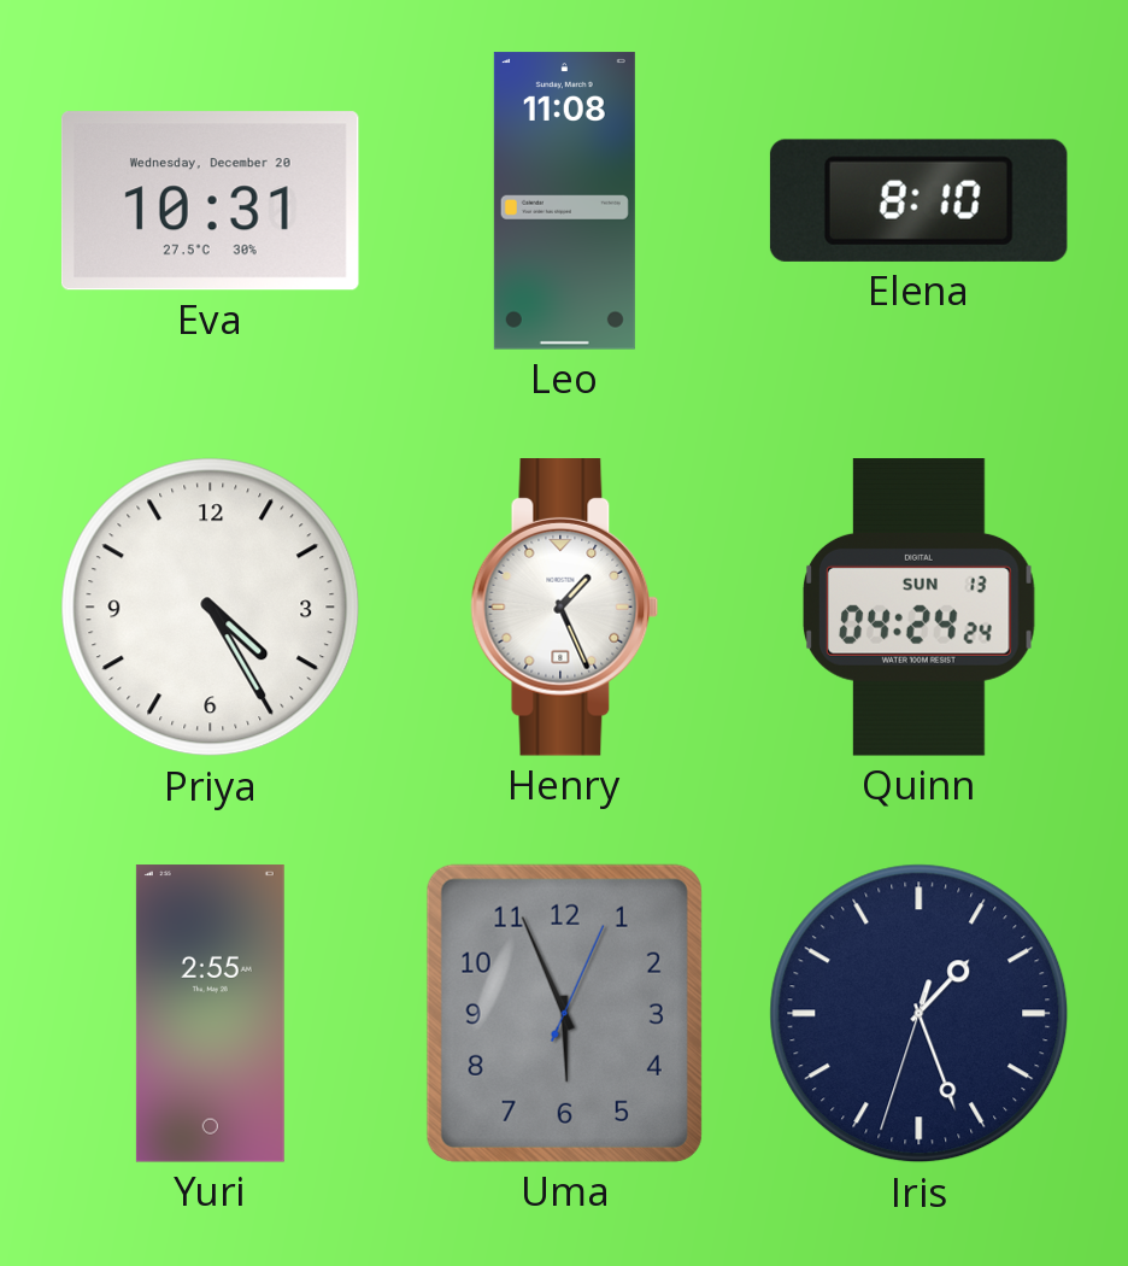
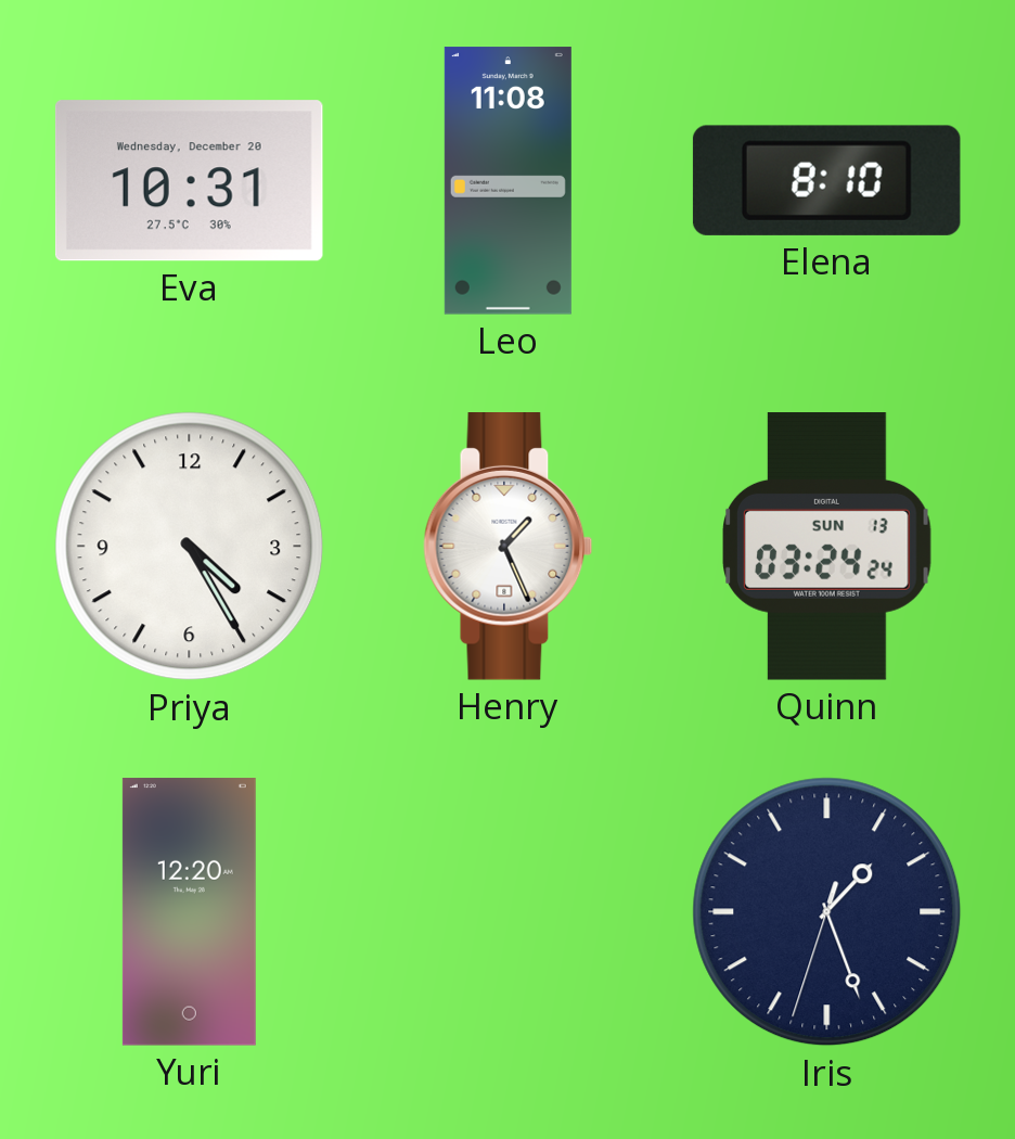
Quinn: 04:24 -> 03:24
Yuri: 2:55 -> 12:20
Uma: 5:56 -> none
